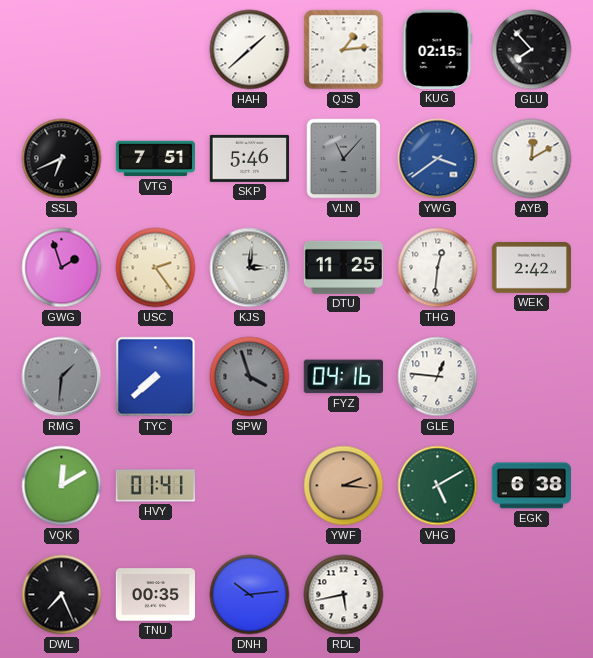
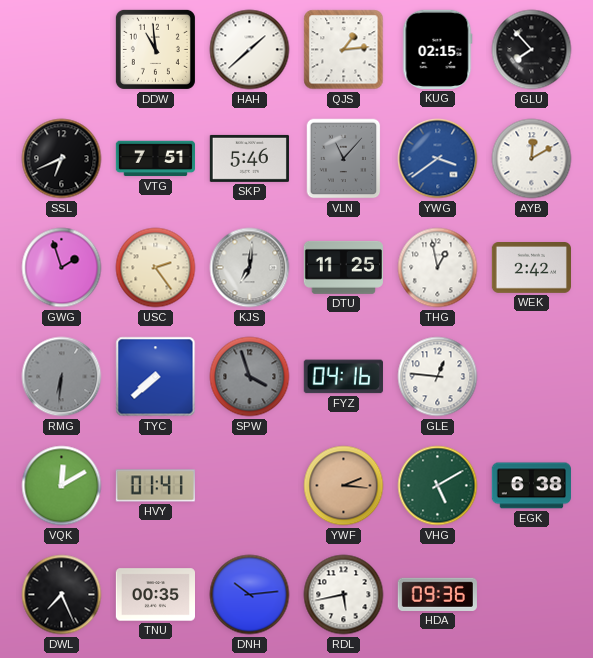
DDW: none -> 10:59
KJS: 3:01 -> 7:01
THG: 12:31 -> 12:58
RMG: 1:31 -> 6:31
HDA: none -> 09:36
